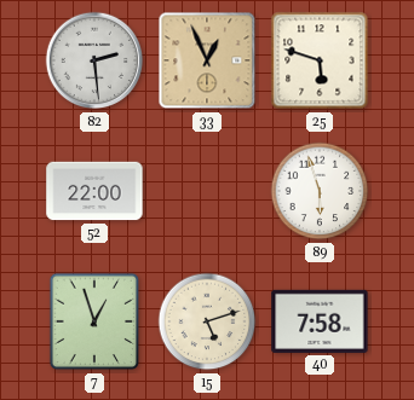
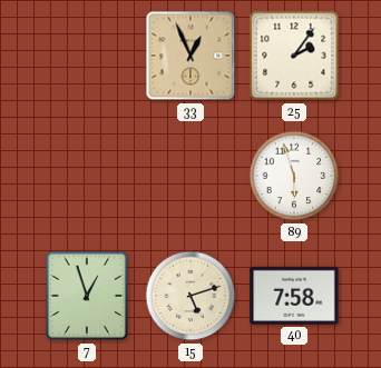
82: 2:29 -> none
25: 5:48 -> 2:06
52: 22:00 -> none
